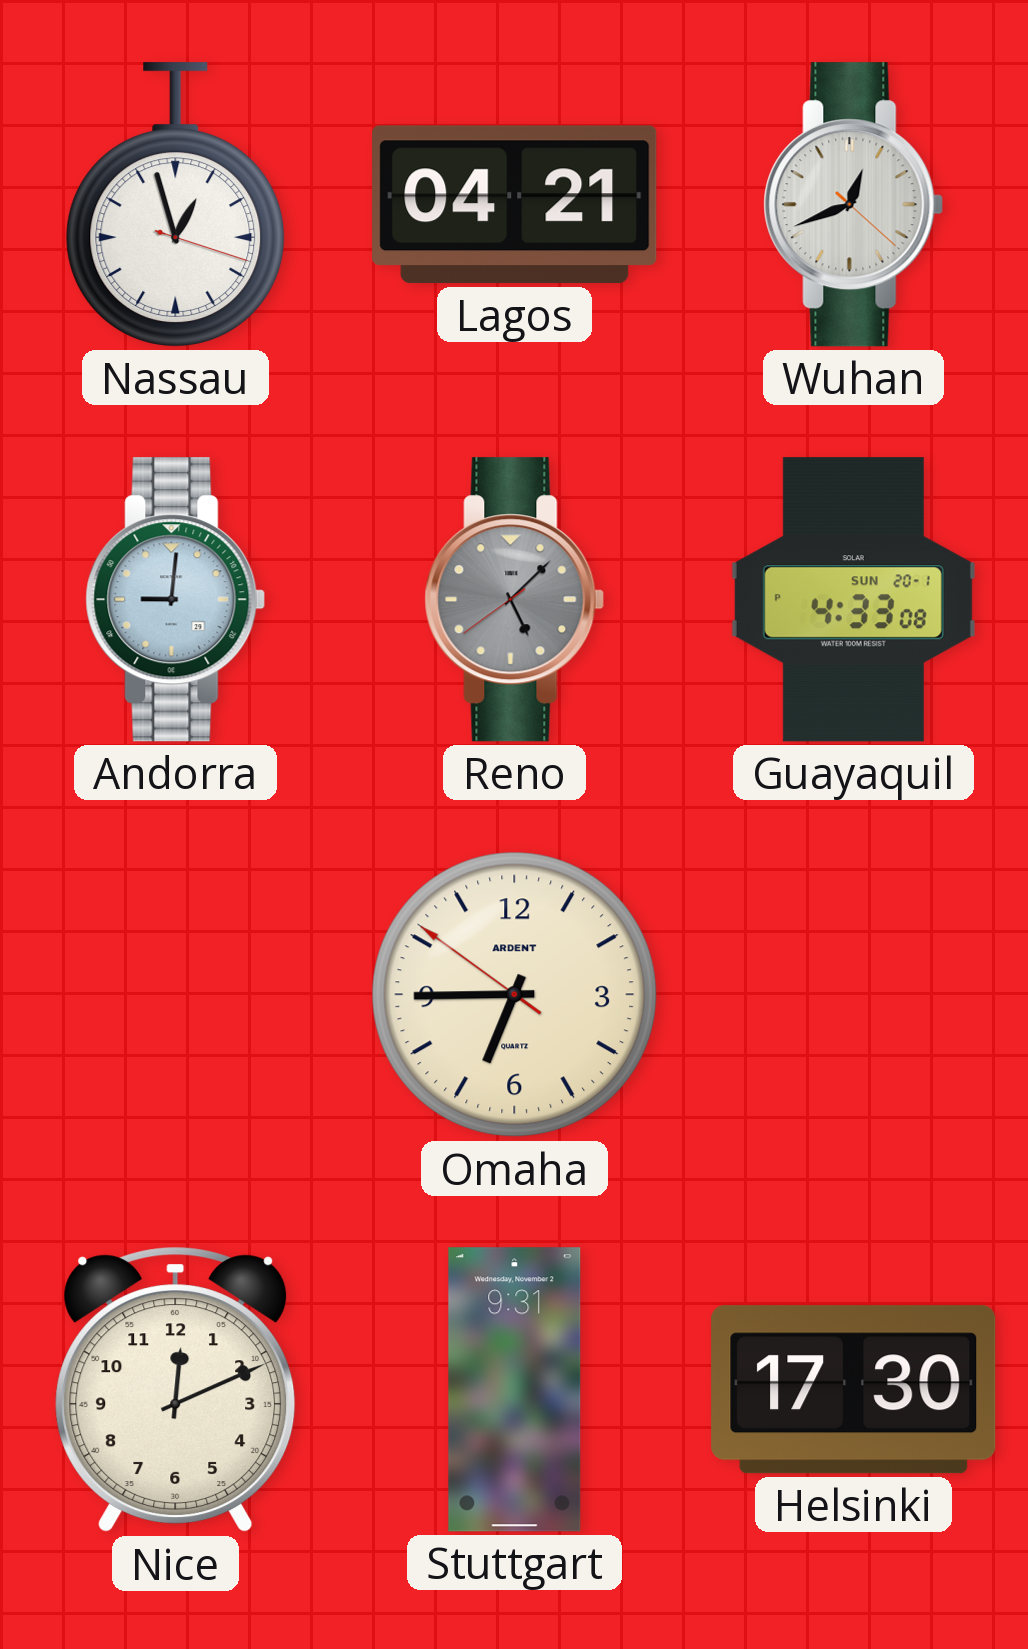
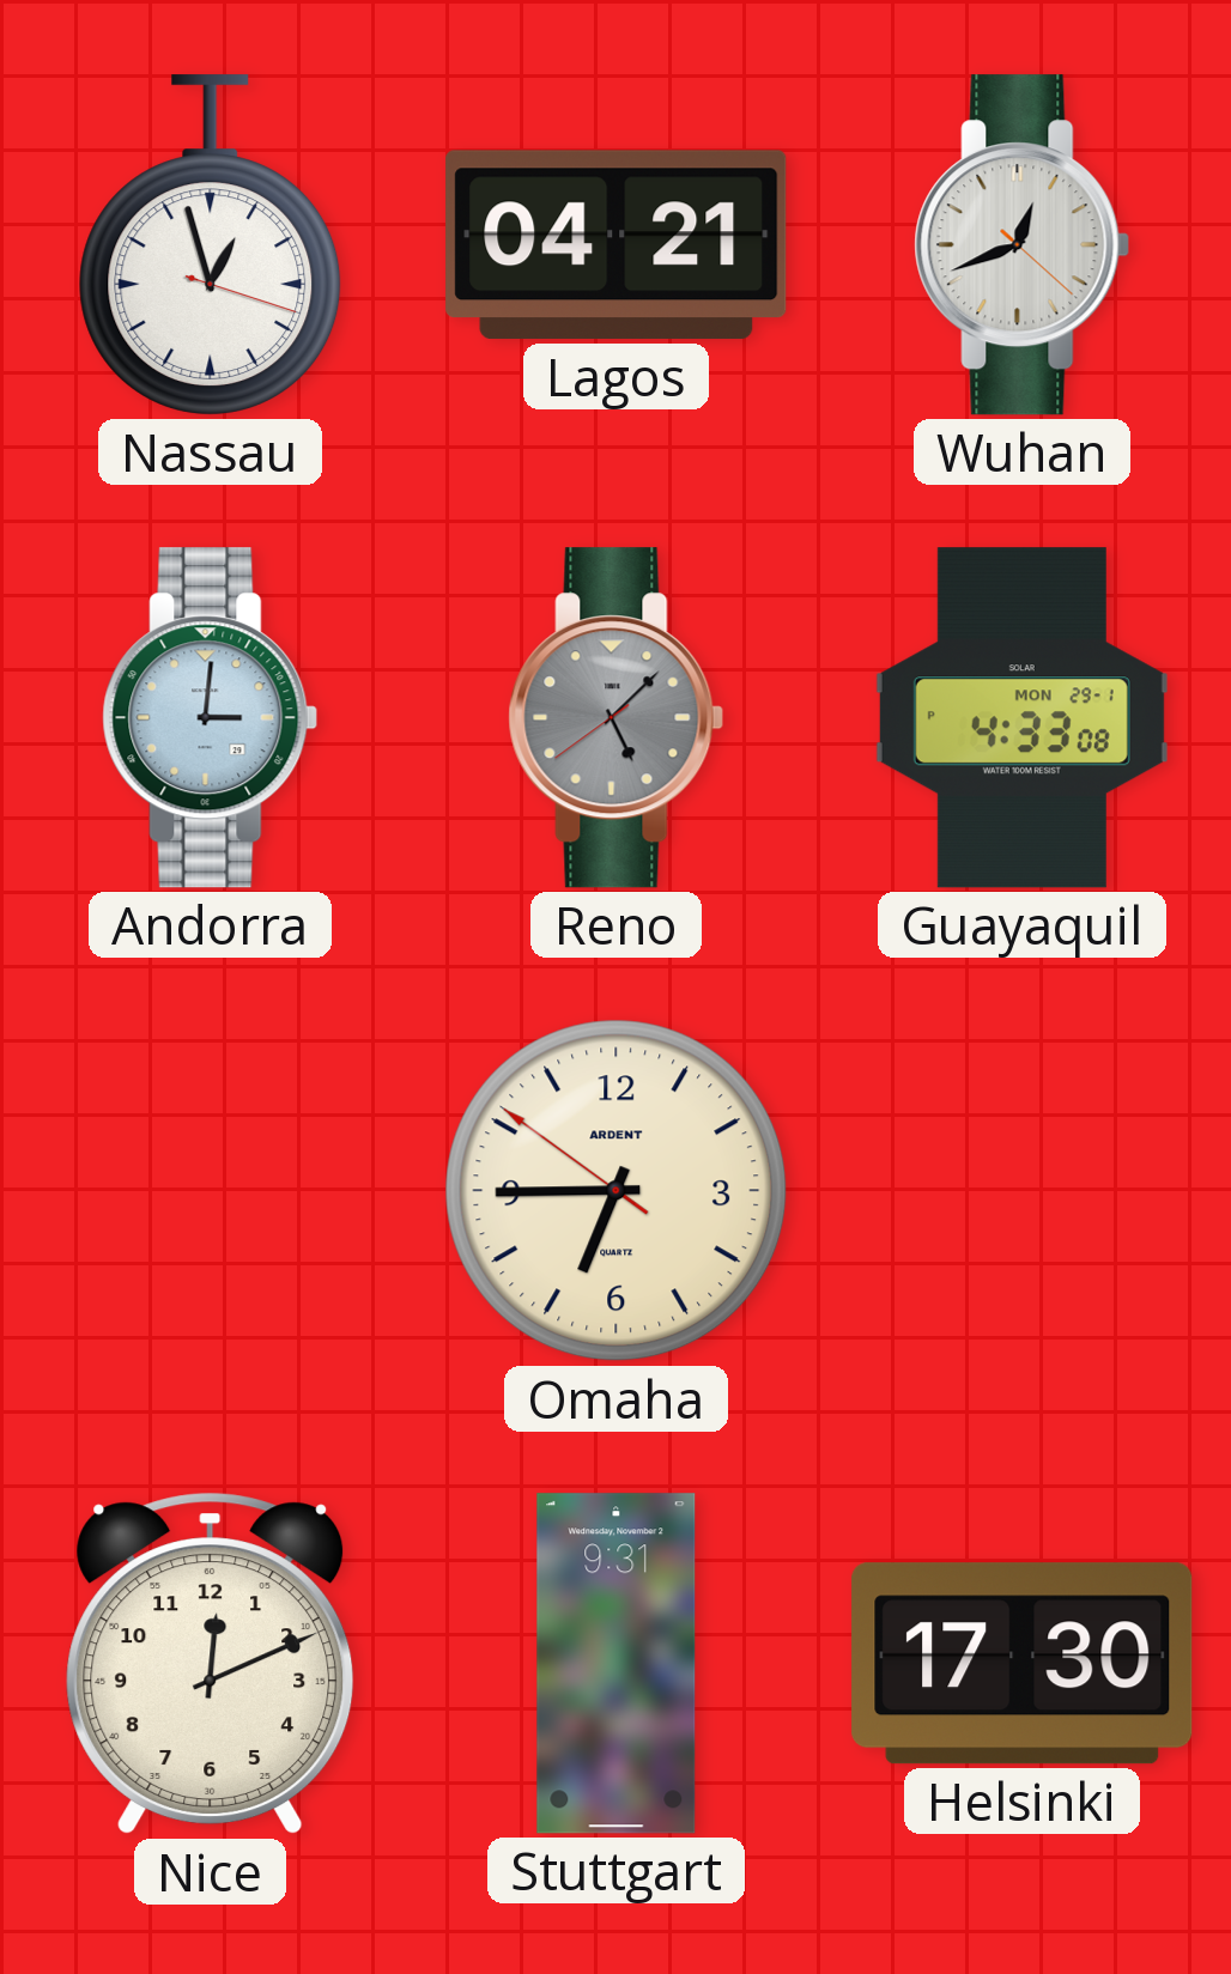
Andorra: 9:01 -> 3:01
Guayaquil date: SUN 20-1 -> MON 29-1
